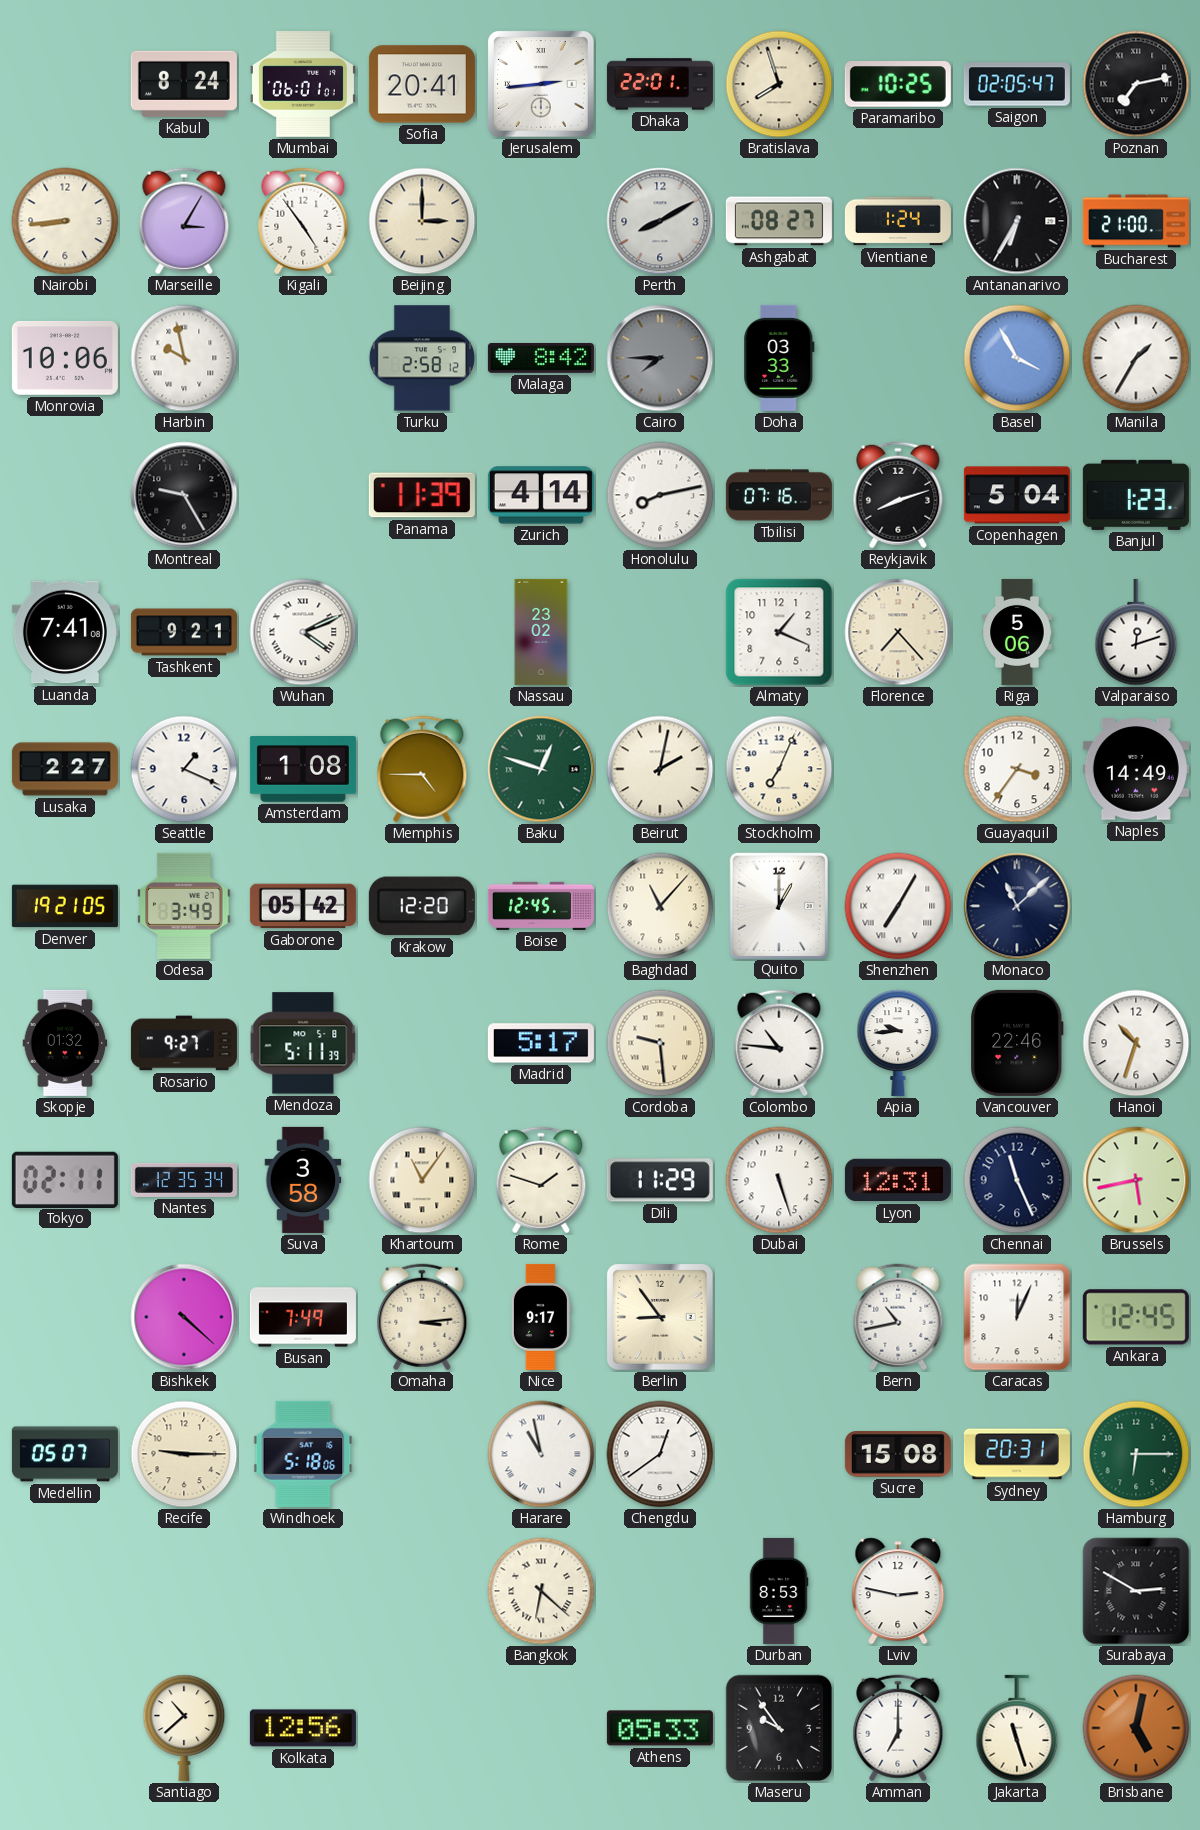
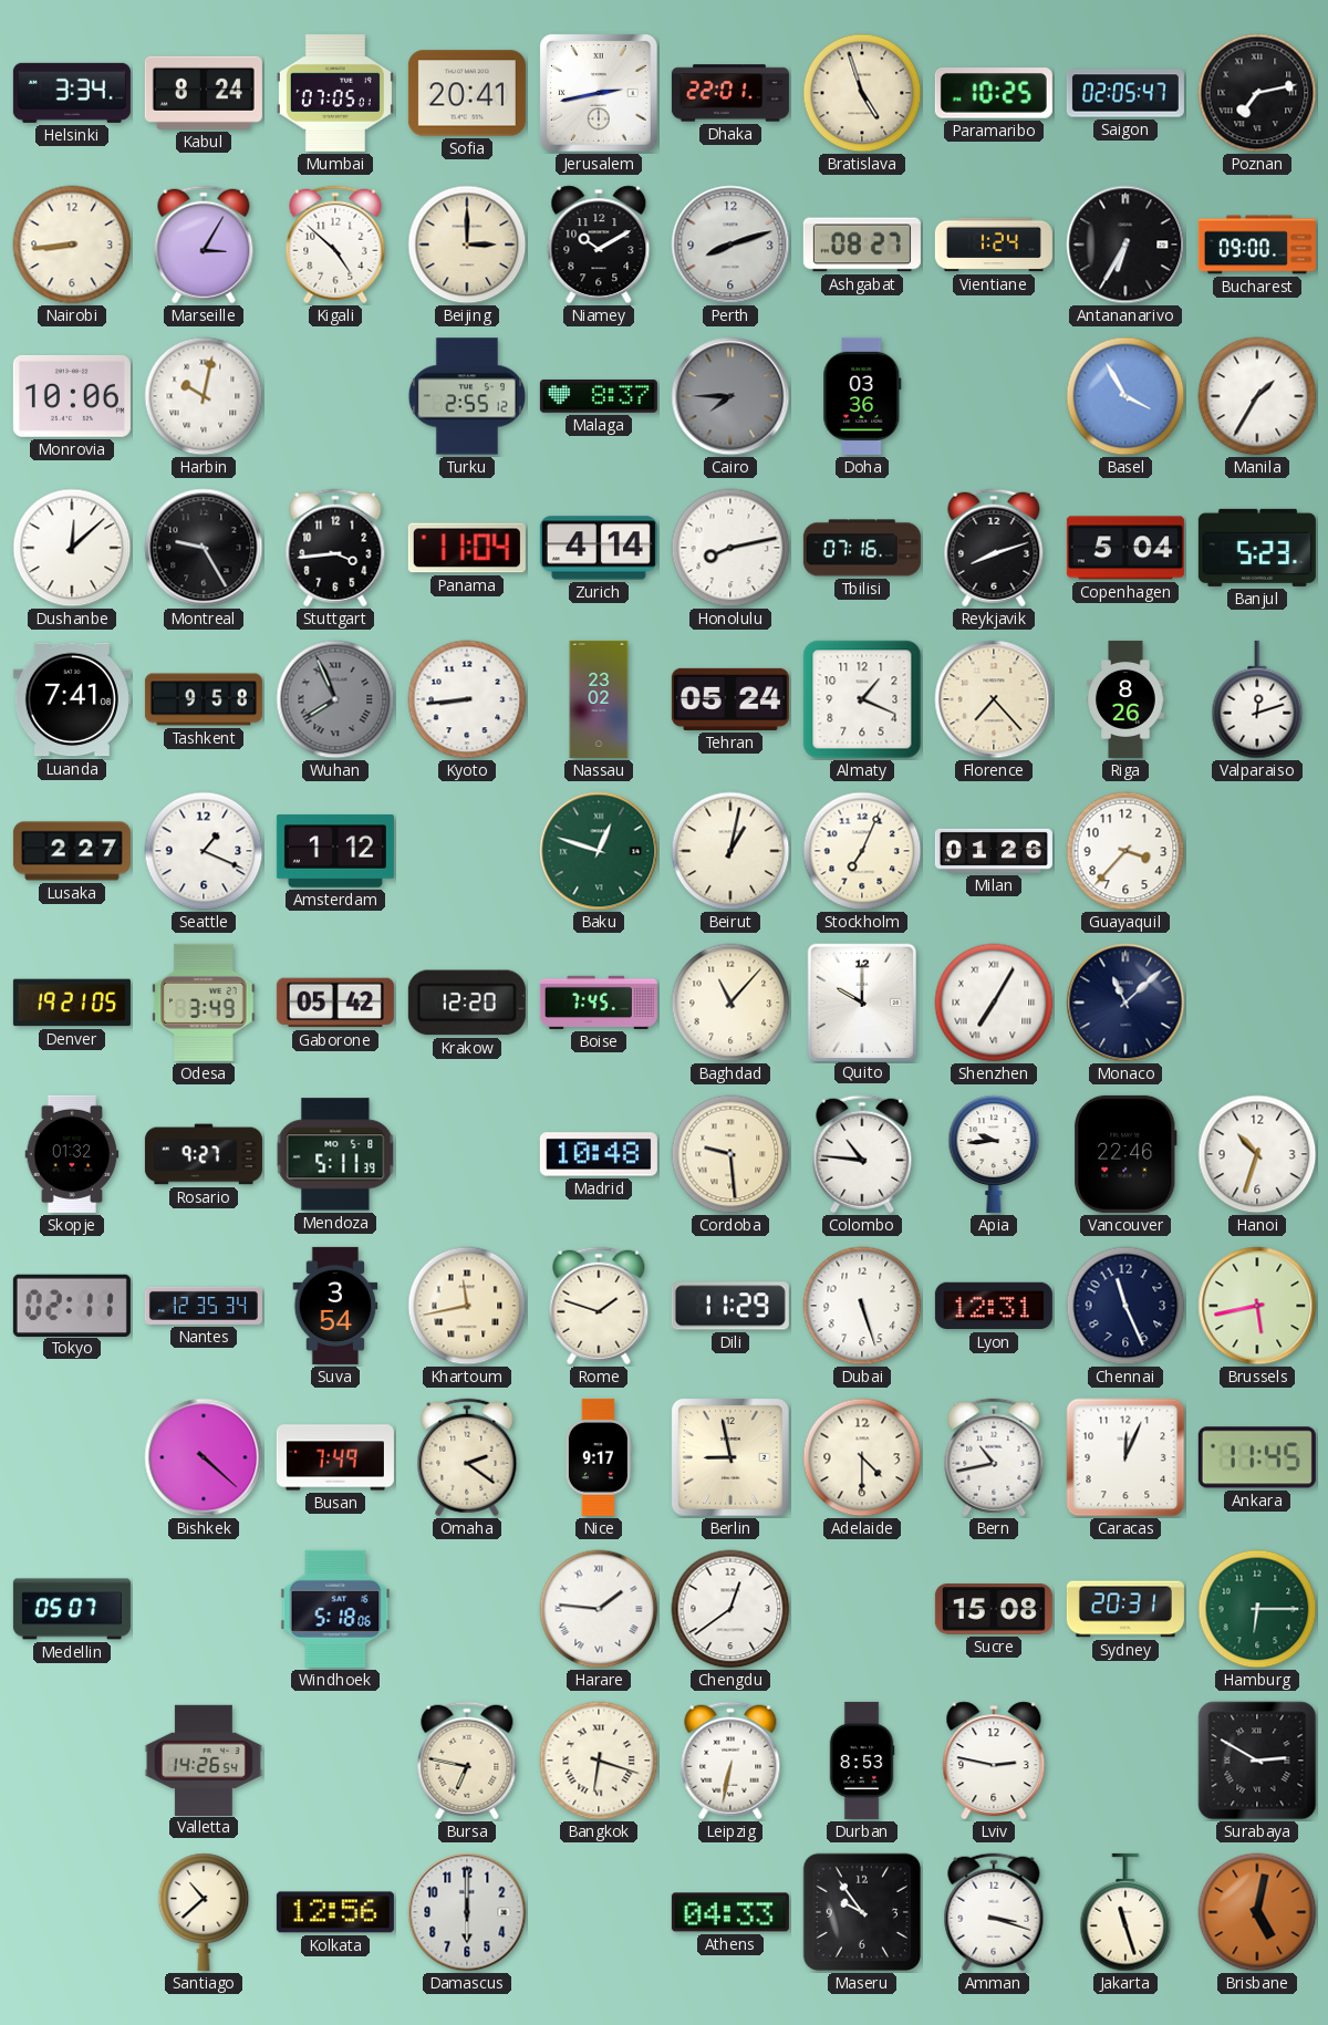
Helsinki: none -> 3:34
Mumbai: 06:01 -> 07:05
Jerusalem: 2:44 -> 2:43
Bratislava: 7:57 -> 4:57
Kigali: 4:54 -> 4:52
Niamey: none -> 10:10
Perth: 8:10 -> 8:12
Bucharest: 21:00 -> 09:00
Harbin: 9:58 -> 10:02
Turku: 2:58 -> 2:55
Malaga: 8:42 -> 8:37
Doha: 03:33 -> 03:36
Dushanbe: none -> 12:08
Stuttgart: none -> 3:44
Panama: 11:39 -> 11:04
Banjul: 1:23 -> 5:23
Tashkent: 9:21 -> 9:58
Wuhan: 4:11 -> 7:56
Wuhan dial: white -> grey
Kyoto: none -> 8:44
Tehran: none -> 05:24
Riga: 5:06 -> 8:26
Amsterdam: 1:08 -> 1:12
Memphis: 4:45 -> none
Beirut: 2:02 -> 1:02
Milan: none -> 01:26
Guayaquil: 3:36 -> 3:37
Naples: 14:49 -> none
Boise: 12:45 -> 7:45
Quito: 1:00 -> 10:00
Madrid: 5:17 -> 10:48
Suva: 3:58 -> 3:54
Khartoum: 11:06 -> 11:43
Omaha: 3:14 -> 2:21
Berlin: 8:54 -> 8:58
Adelaide: none -> 4:30
Ankara: 12:45 -> 11:45
Recife: 9:15 -> none
Harare: 10:58 -> 1:46
Valletta: none -> 14:26
Bursa: none -> 6:47
Bangkok: 6:22 -> 6:18
Leipzig: none -> 6:32
Damascus: none -> 6:00
Athens: 05:33 -> 04:33
Amman: 7:00 -> 3:18
